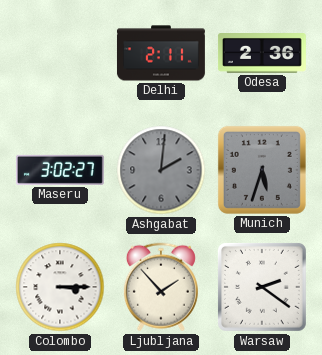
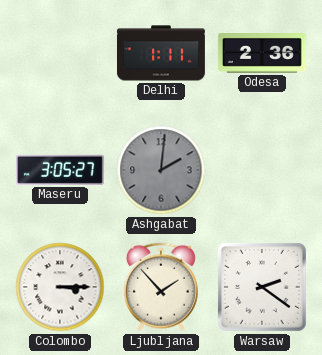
Delhi: 2:11 -> 1:11
Maseru: 3:02 -> 3:05
Munich: 5:33 -> none
